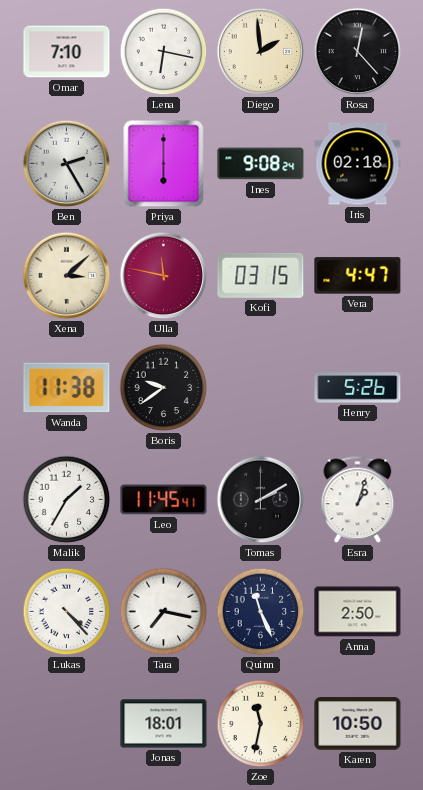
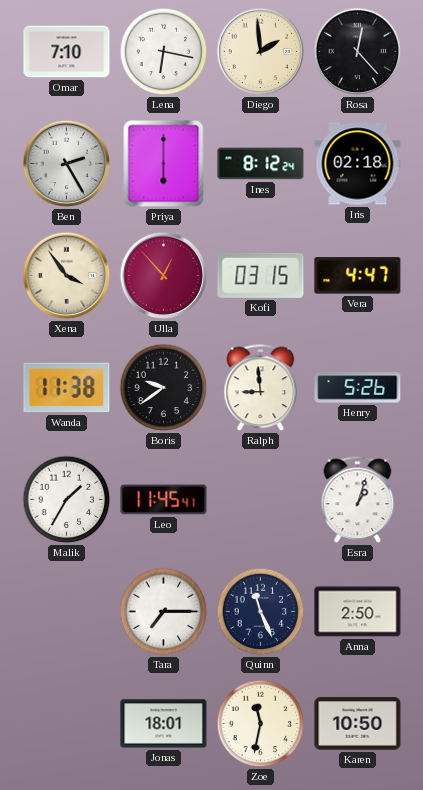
Ines: 9:08 -> 8:12
Xena: 3:08 -> 3:54
Ulla: 11:47 -> 12:53
Ralph: none -> 8:59
Tomas: 2:10 -> none
Lukas: 4:23 -> none
Tara: 7:17 -> 7:15
